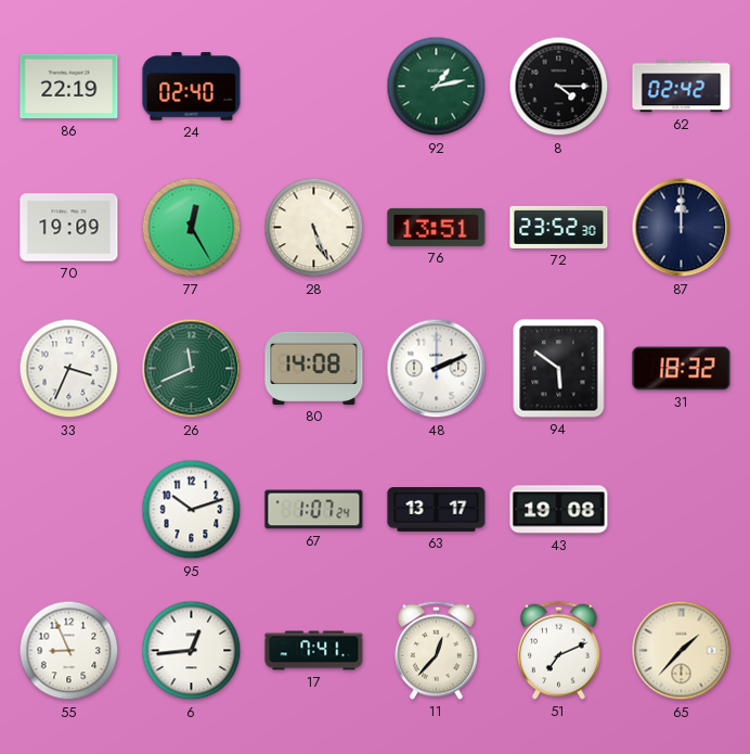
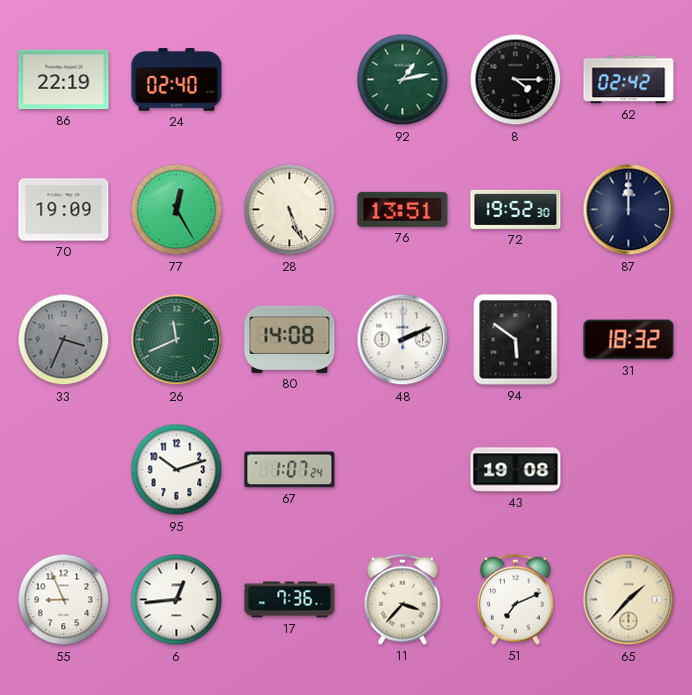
72: 23:52 -> 19:52
33 dial: white -> grey
63: 13:17 -> none
17: 7:41 -> 7:36
11: 12:37 -> 3:37
